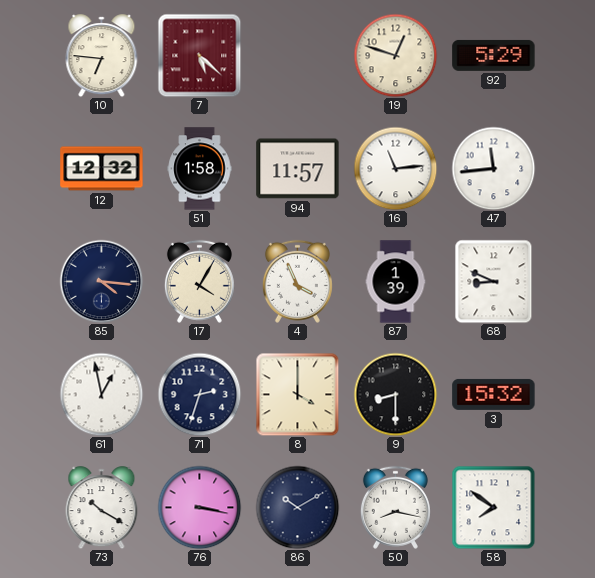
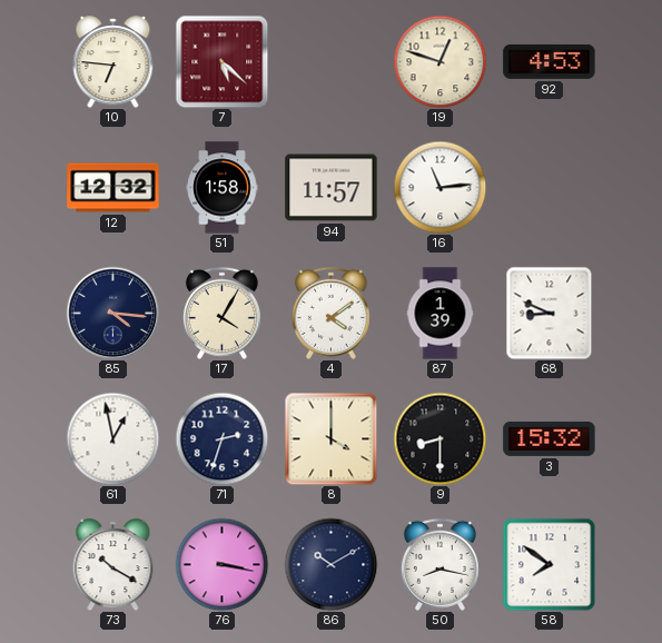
92: 5:29 -> 4:53
47: 11:44 -> none
4: 3:56 -> 4:09
